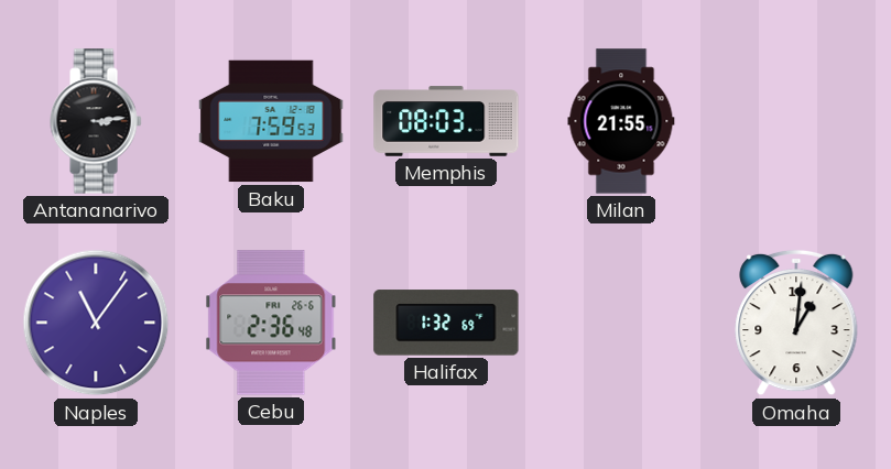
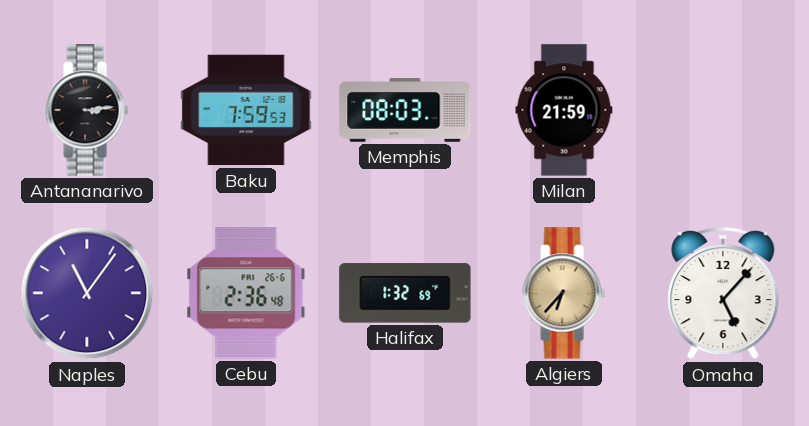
Milan: 21:55 -> 21:59
Algiers: none -> 6:37
Omaha: 1:01 -> 5:07
